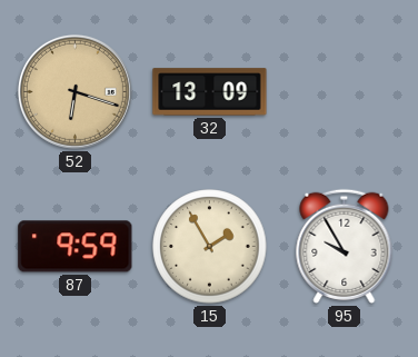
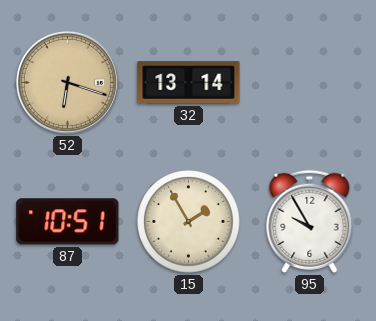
32: 13:09 -> 13:14
87: 9:59 -> 10:51
